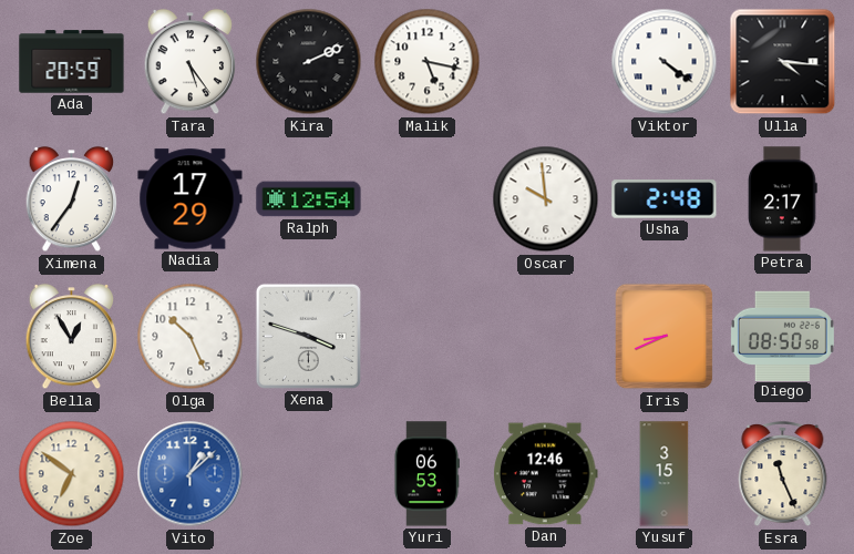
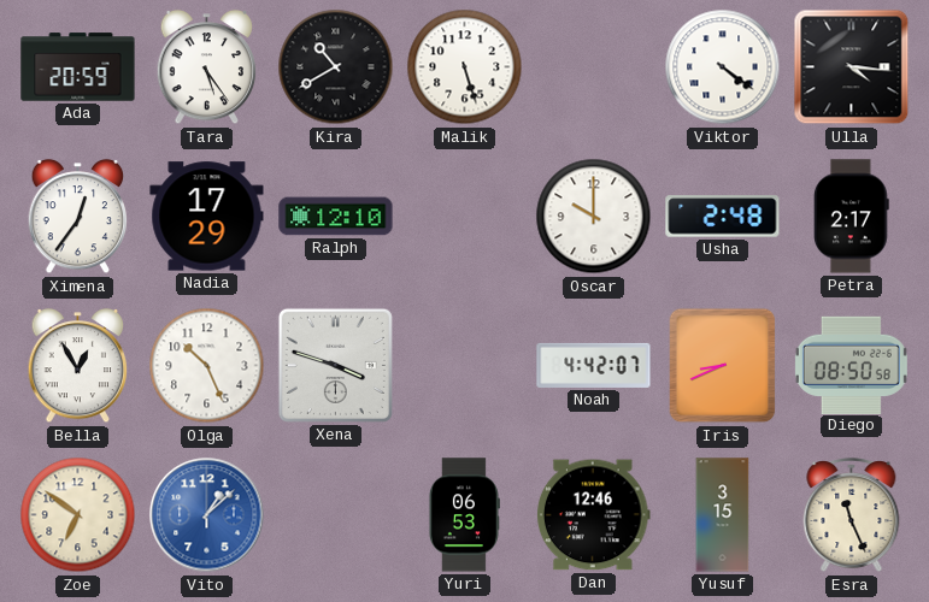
Kira: 2:11 -> 10:40
Malik: 5:17 -> 5:27
Ralph: 12:54 -> 12:10
Oscar: 9:59 -> 10:00
Noah: none -> 4:42
